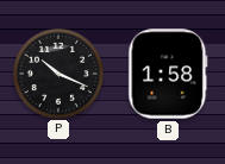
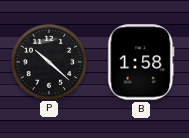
P: 10:19 -> 10:22
